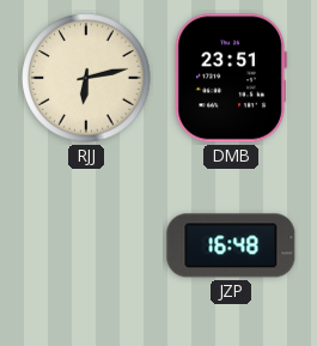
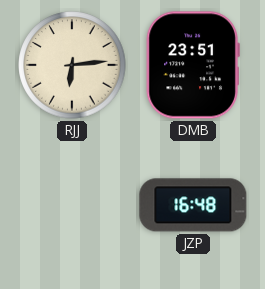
RJJ: 6:13 -> 6:14
